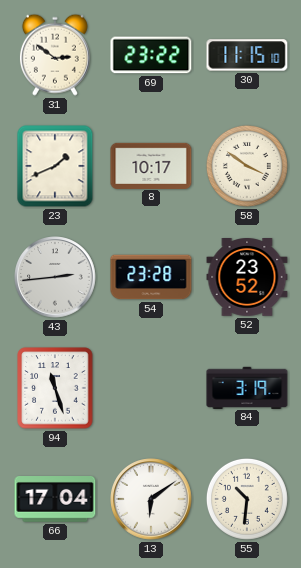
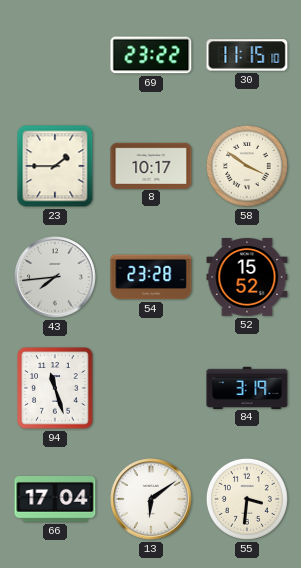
31: 2:51 -> none
23: 1:41 -> 1:45
43: 2:44 -> 7:44
52: 23:52 -> 15:52
55: 10:31 -> 3:31
